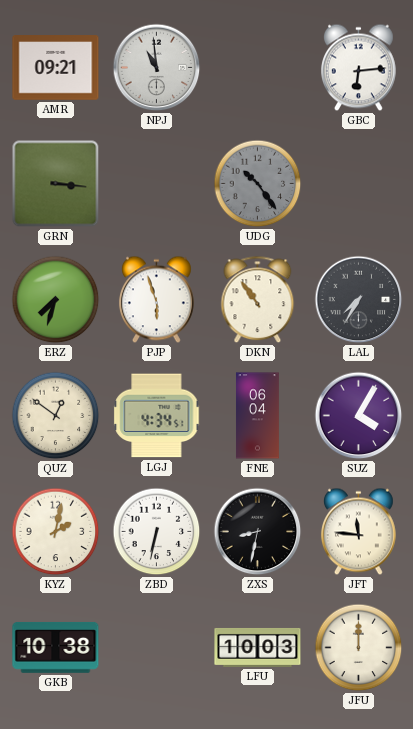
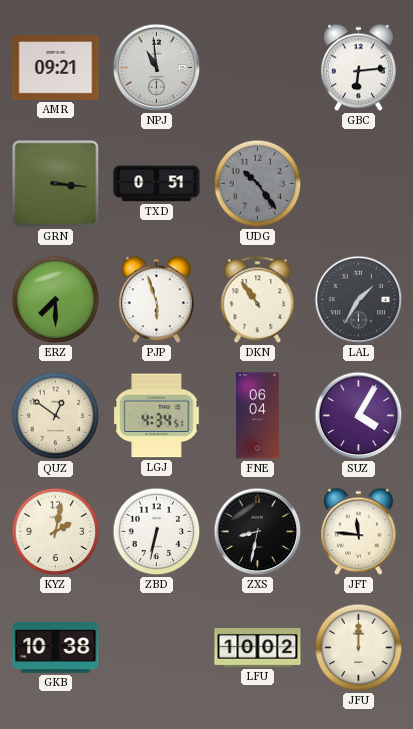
TXD: none -> 0:51
ERZ: 7:33 -> 7:30
LAL: 7:35 -> 1:35
LFU: 10:03 -> 10:02
